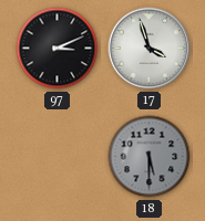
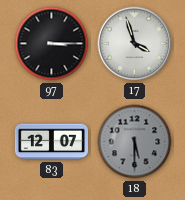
97: 3:11 -> 3:15
83: none -> 12:07
